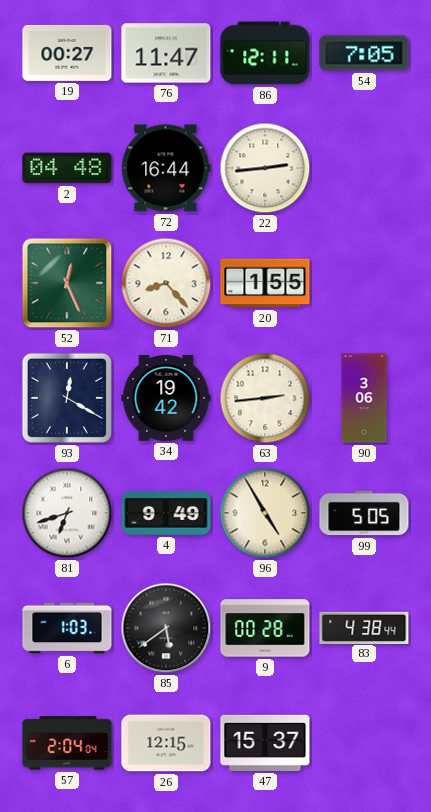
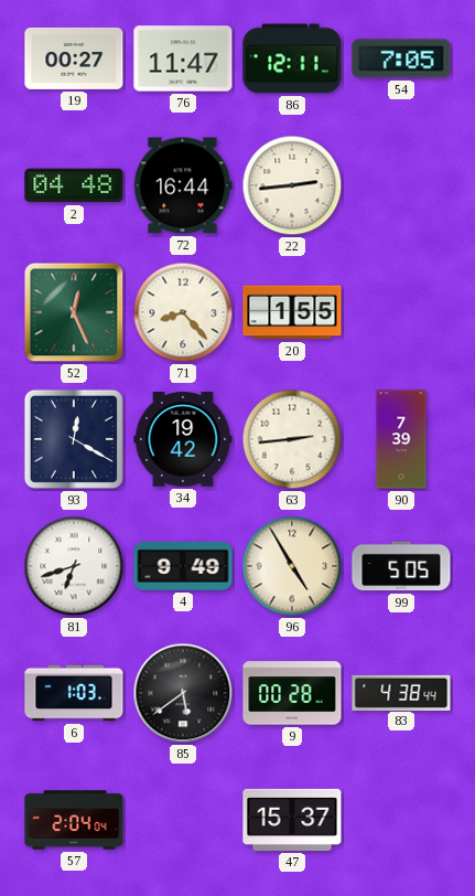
90: 3:06 -> 7:39
26: 12:15 -> none
